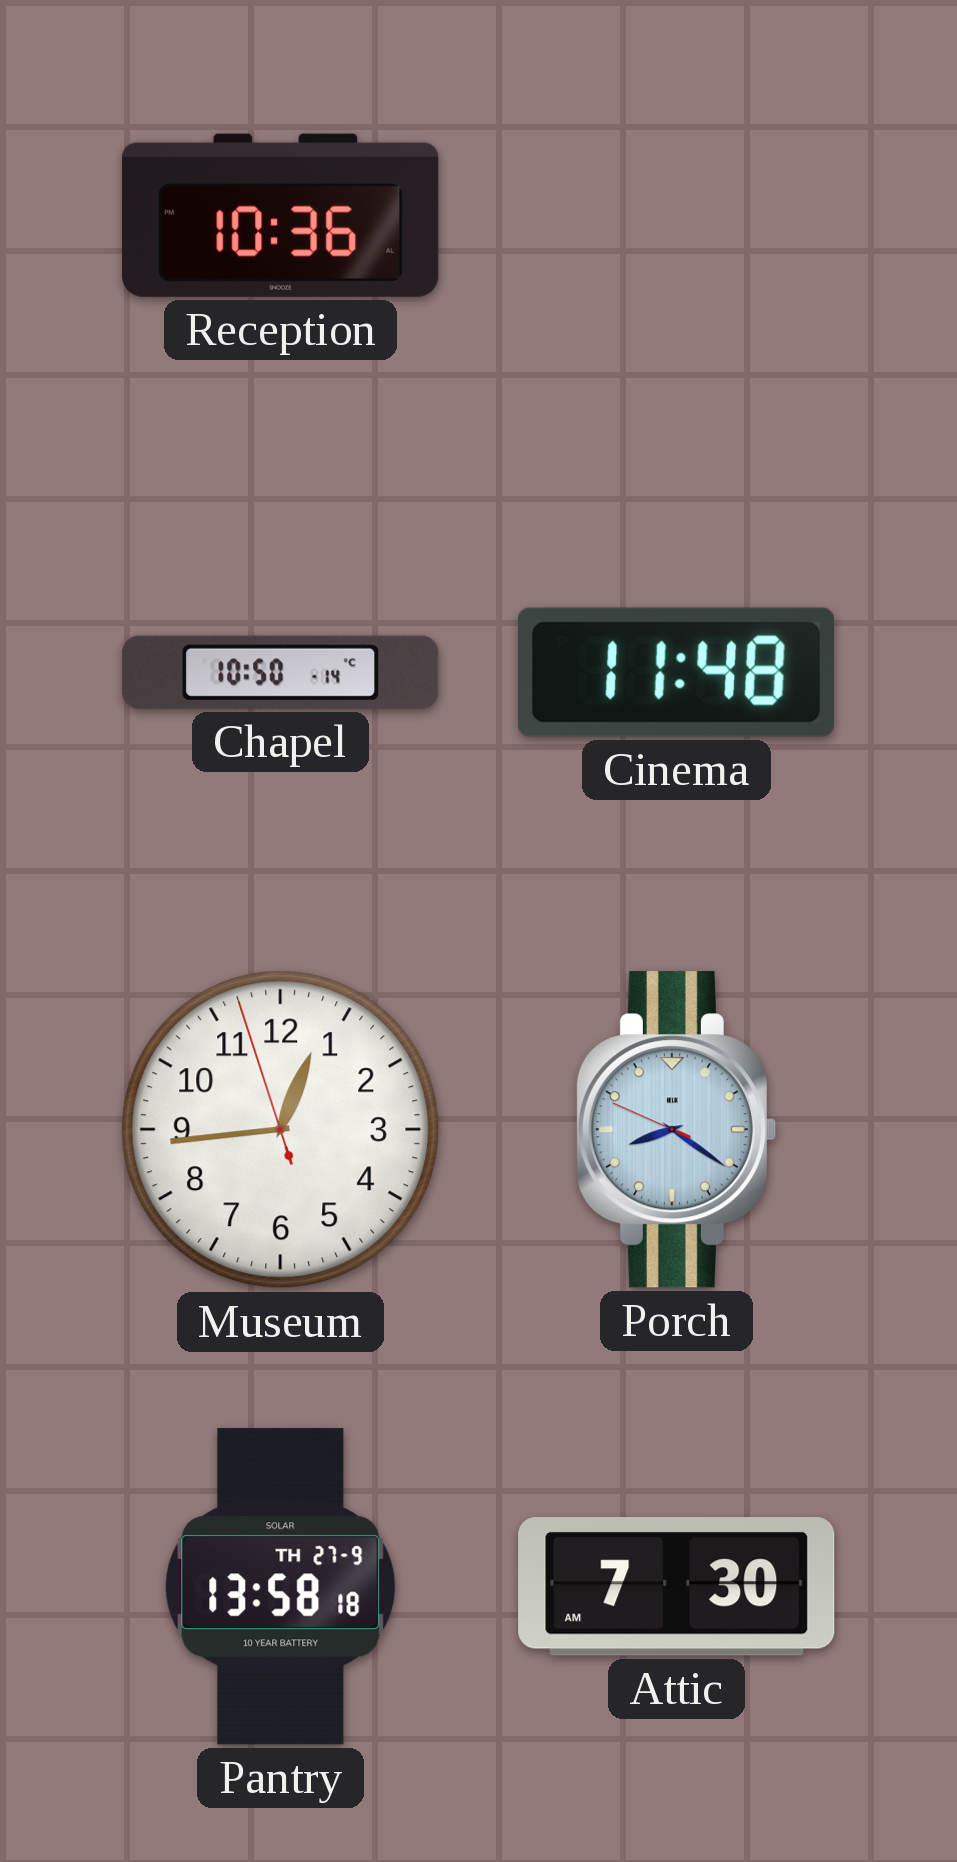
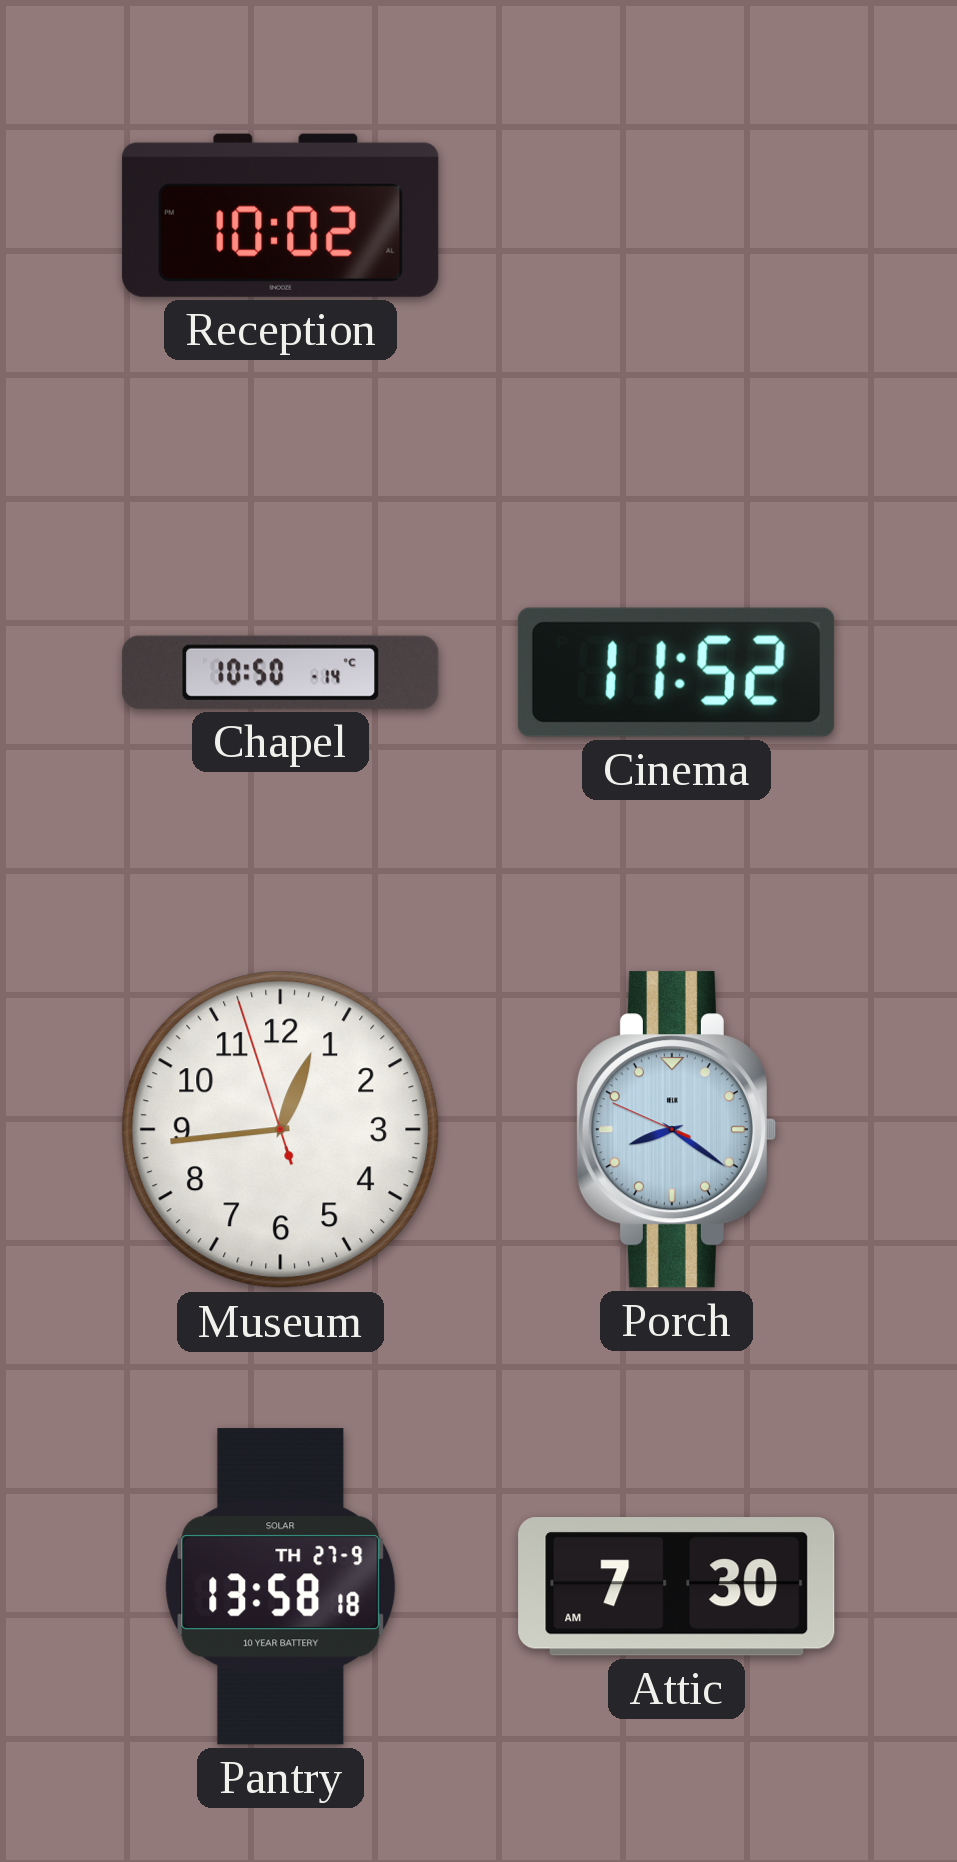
Reception: 10:36 -> 10:02
Cinema: 11:48 -> 11:52
